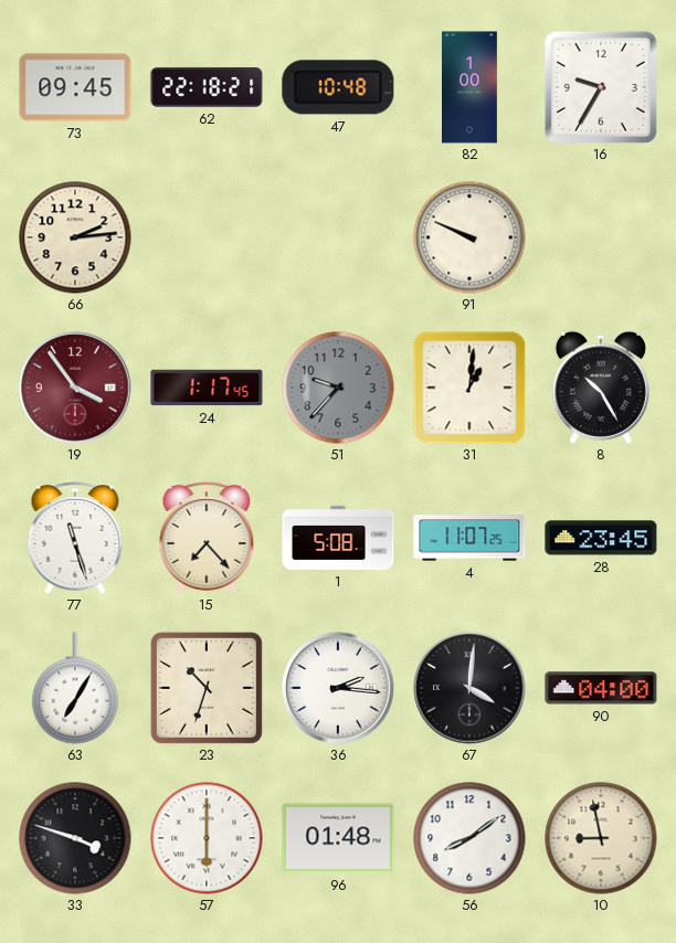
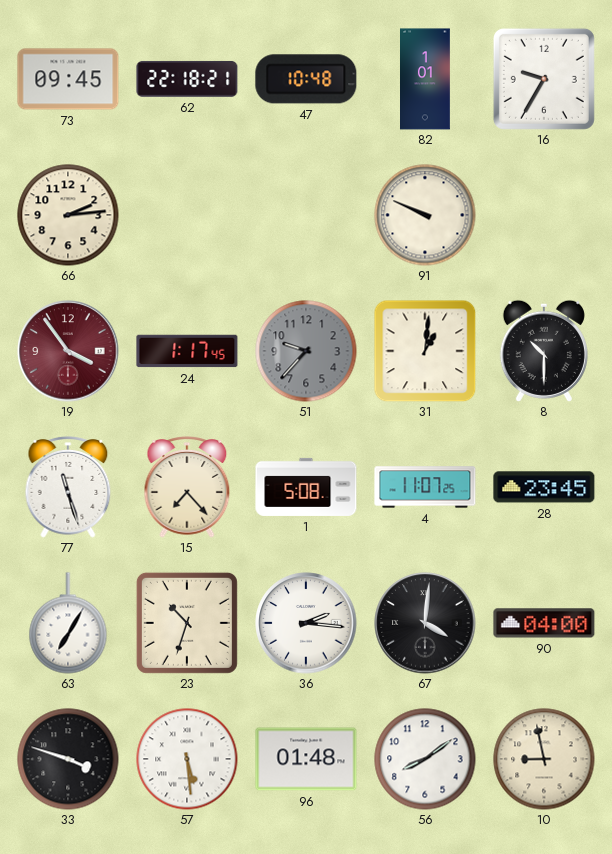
82: 1:00 -> 1:01
8: 10:25 -> 10:30
57: 6:00 -> 5:29
